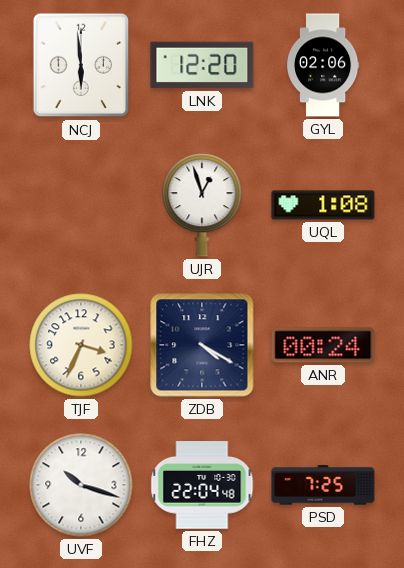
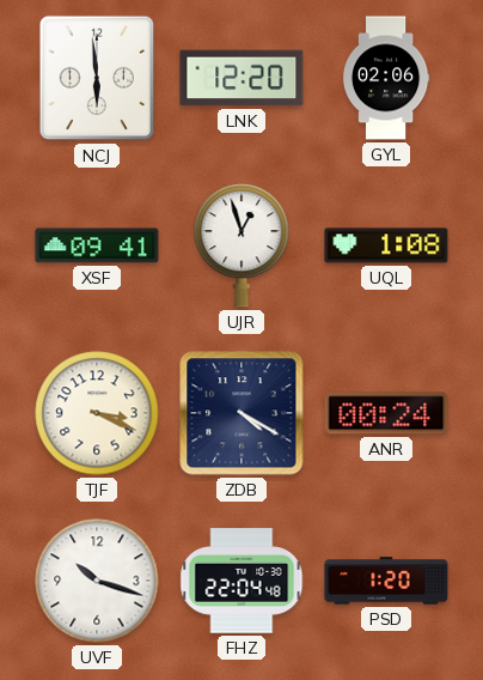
XSF: none -> 09:41
TJF: 3:34 -> 3:19
PSD: 7:25 -> 1:20
